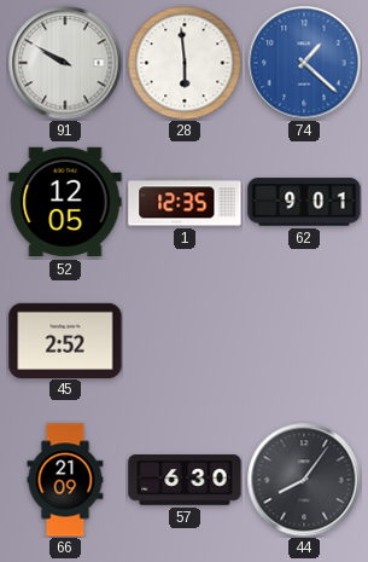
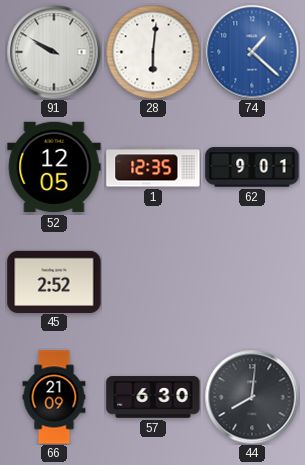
28: 5:59 -> 6:01
44: 8:06 -> 8:01
